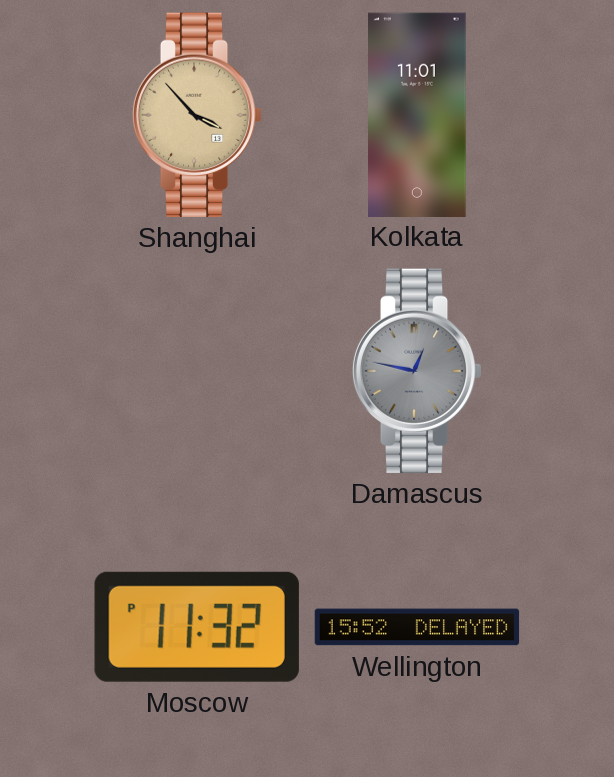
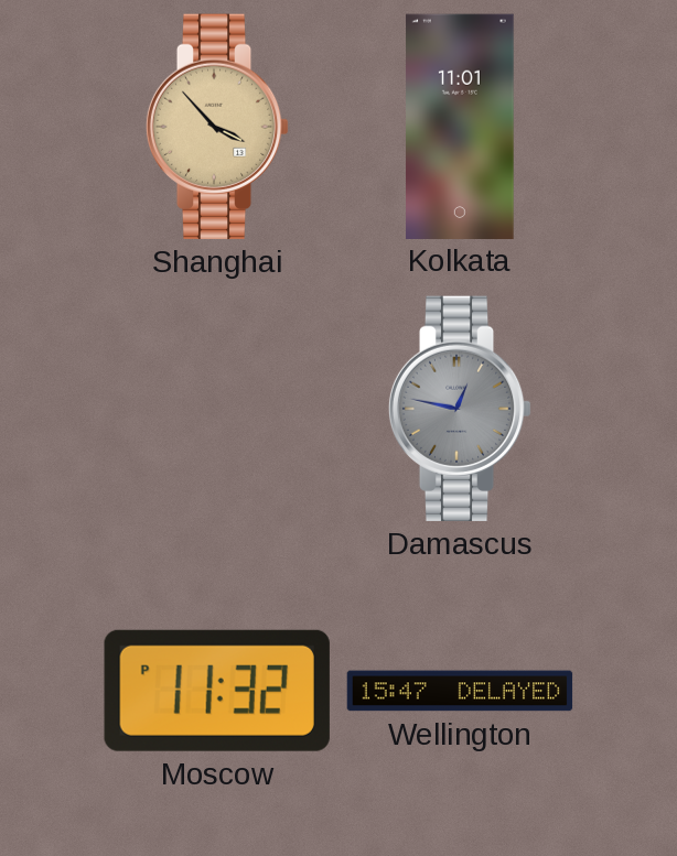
Wellington: 15:52 -> 15:47
